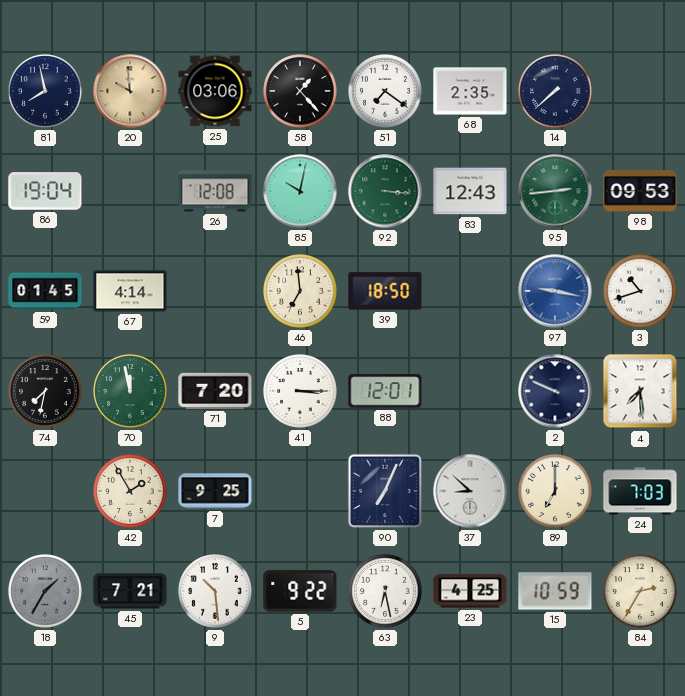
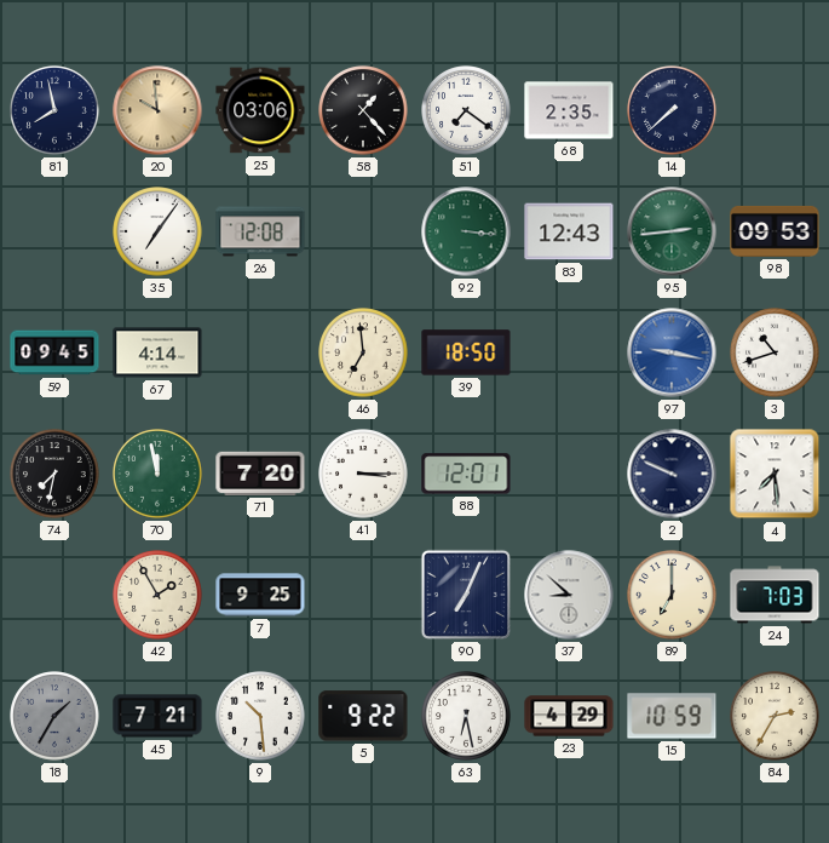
86: 19:04 -> none
35: none -> 7:06
85: 10:02 -> none
59: 01:45 -> 09:45
23: 4:25 -> 4:29
